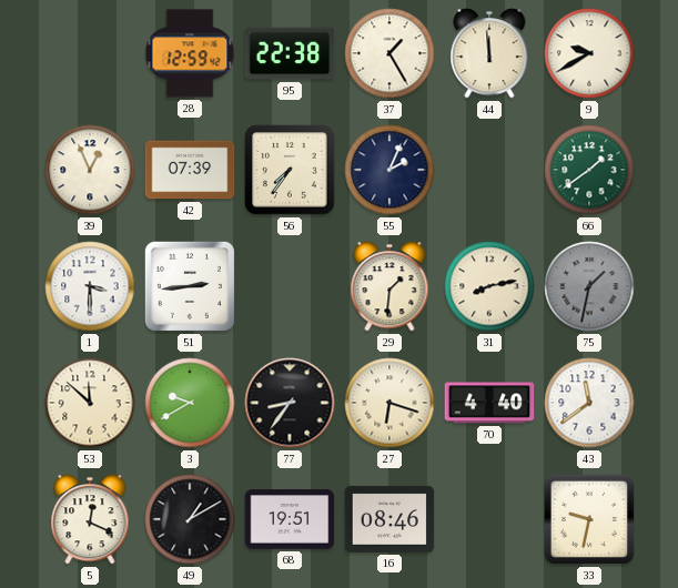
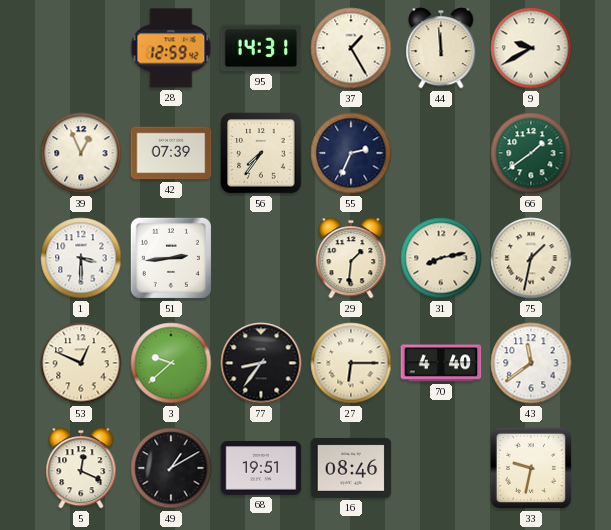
95: 22:38 -> 14:31
55: 2:04 -> 2:34
75 dial: grey -> cream
53: 11:52 -> 12:49
3: 9:40 -> 9:38
27: 6:18 -> 6:15
